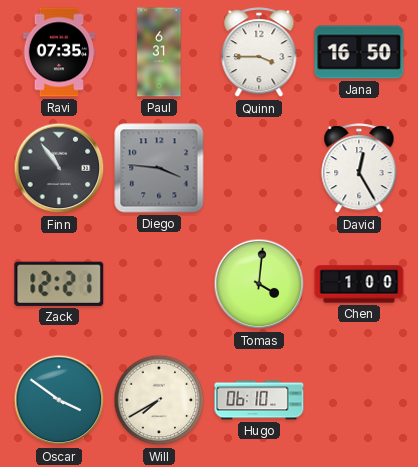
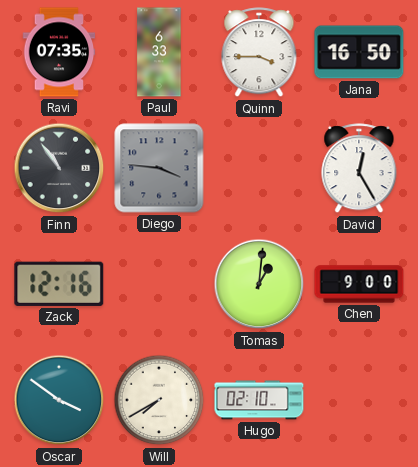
Paul: 6:31 -> 6:33
Zack: 12:21 -> 12:16
Tomas: 4:01 -> 1:01
Chen: 1:00 -> 9:00
Hugo: 06:10 -> 02:10
